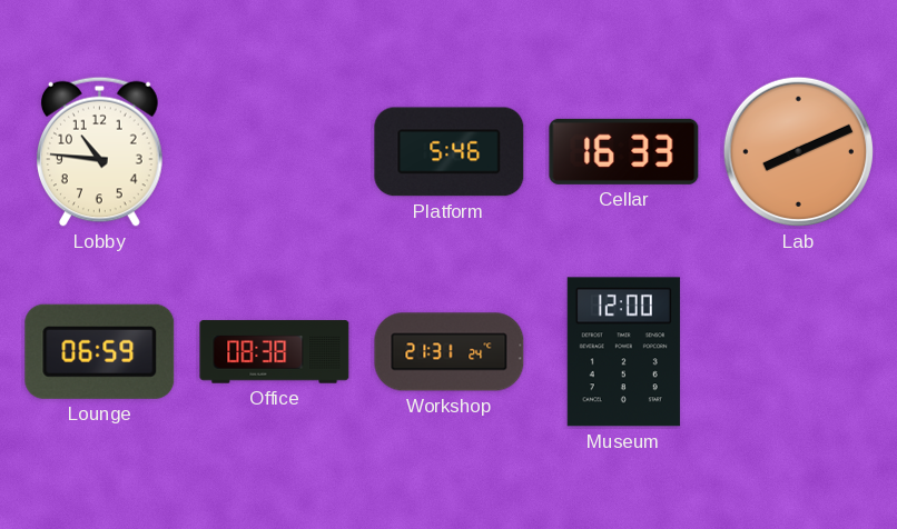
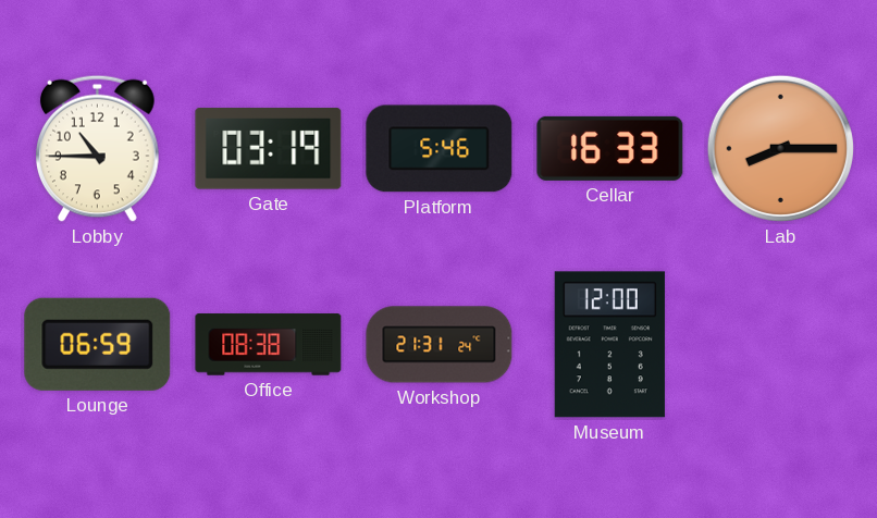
Lobby: 10:46 -> 10:45
Gate: none -> 03:19
Lab: 8:11 -> 8:15
